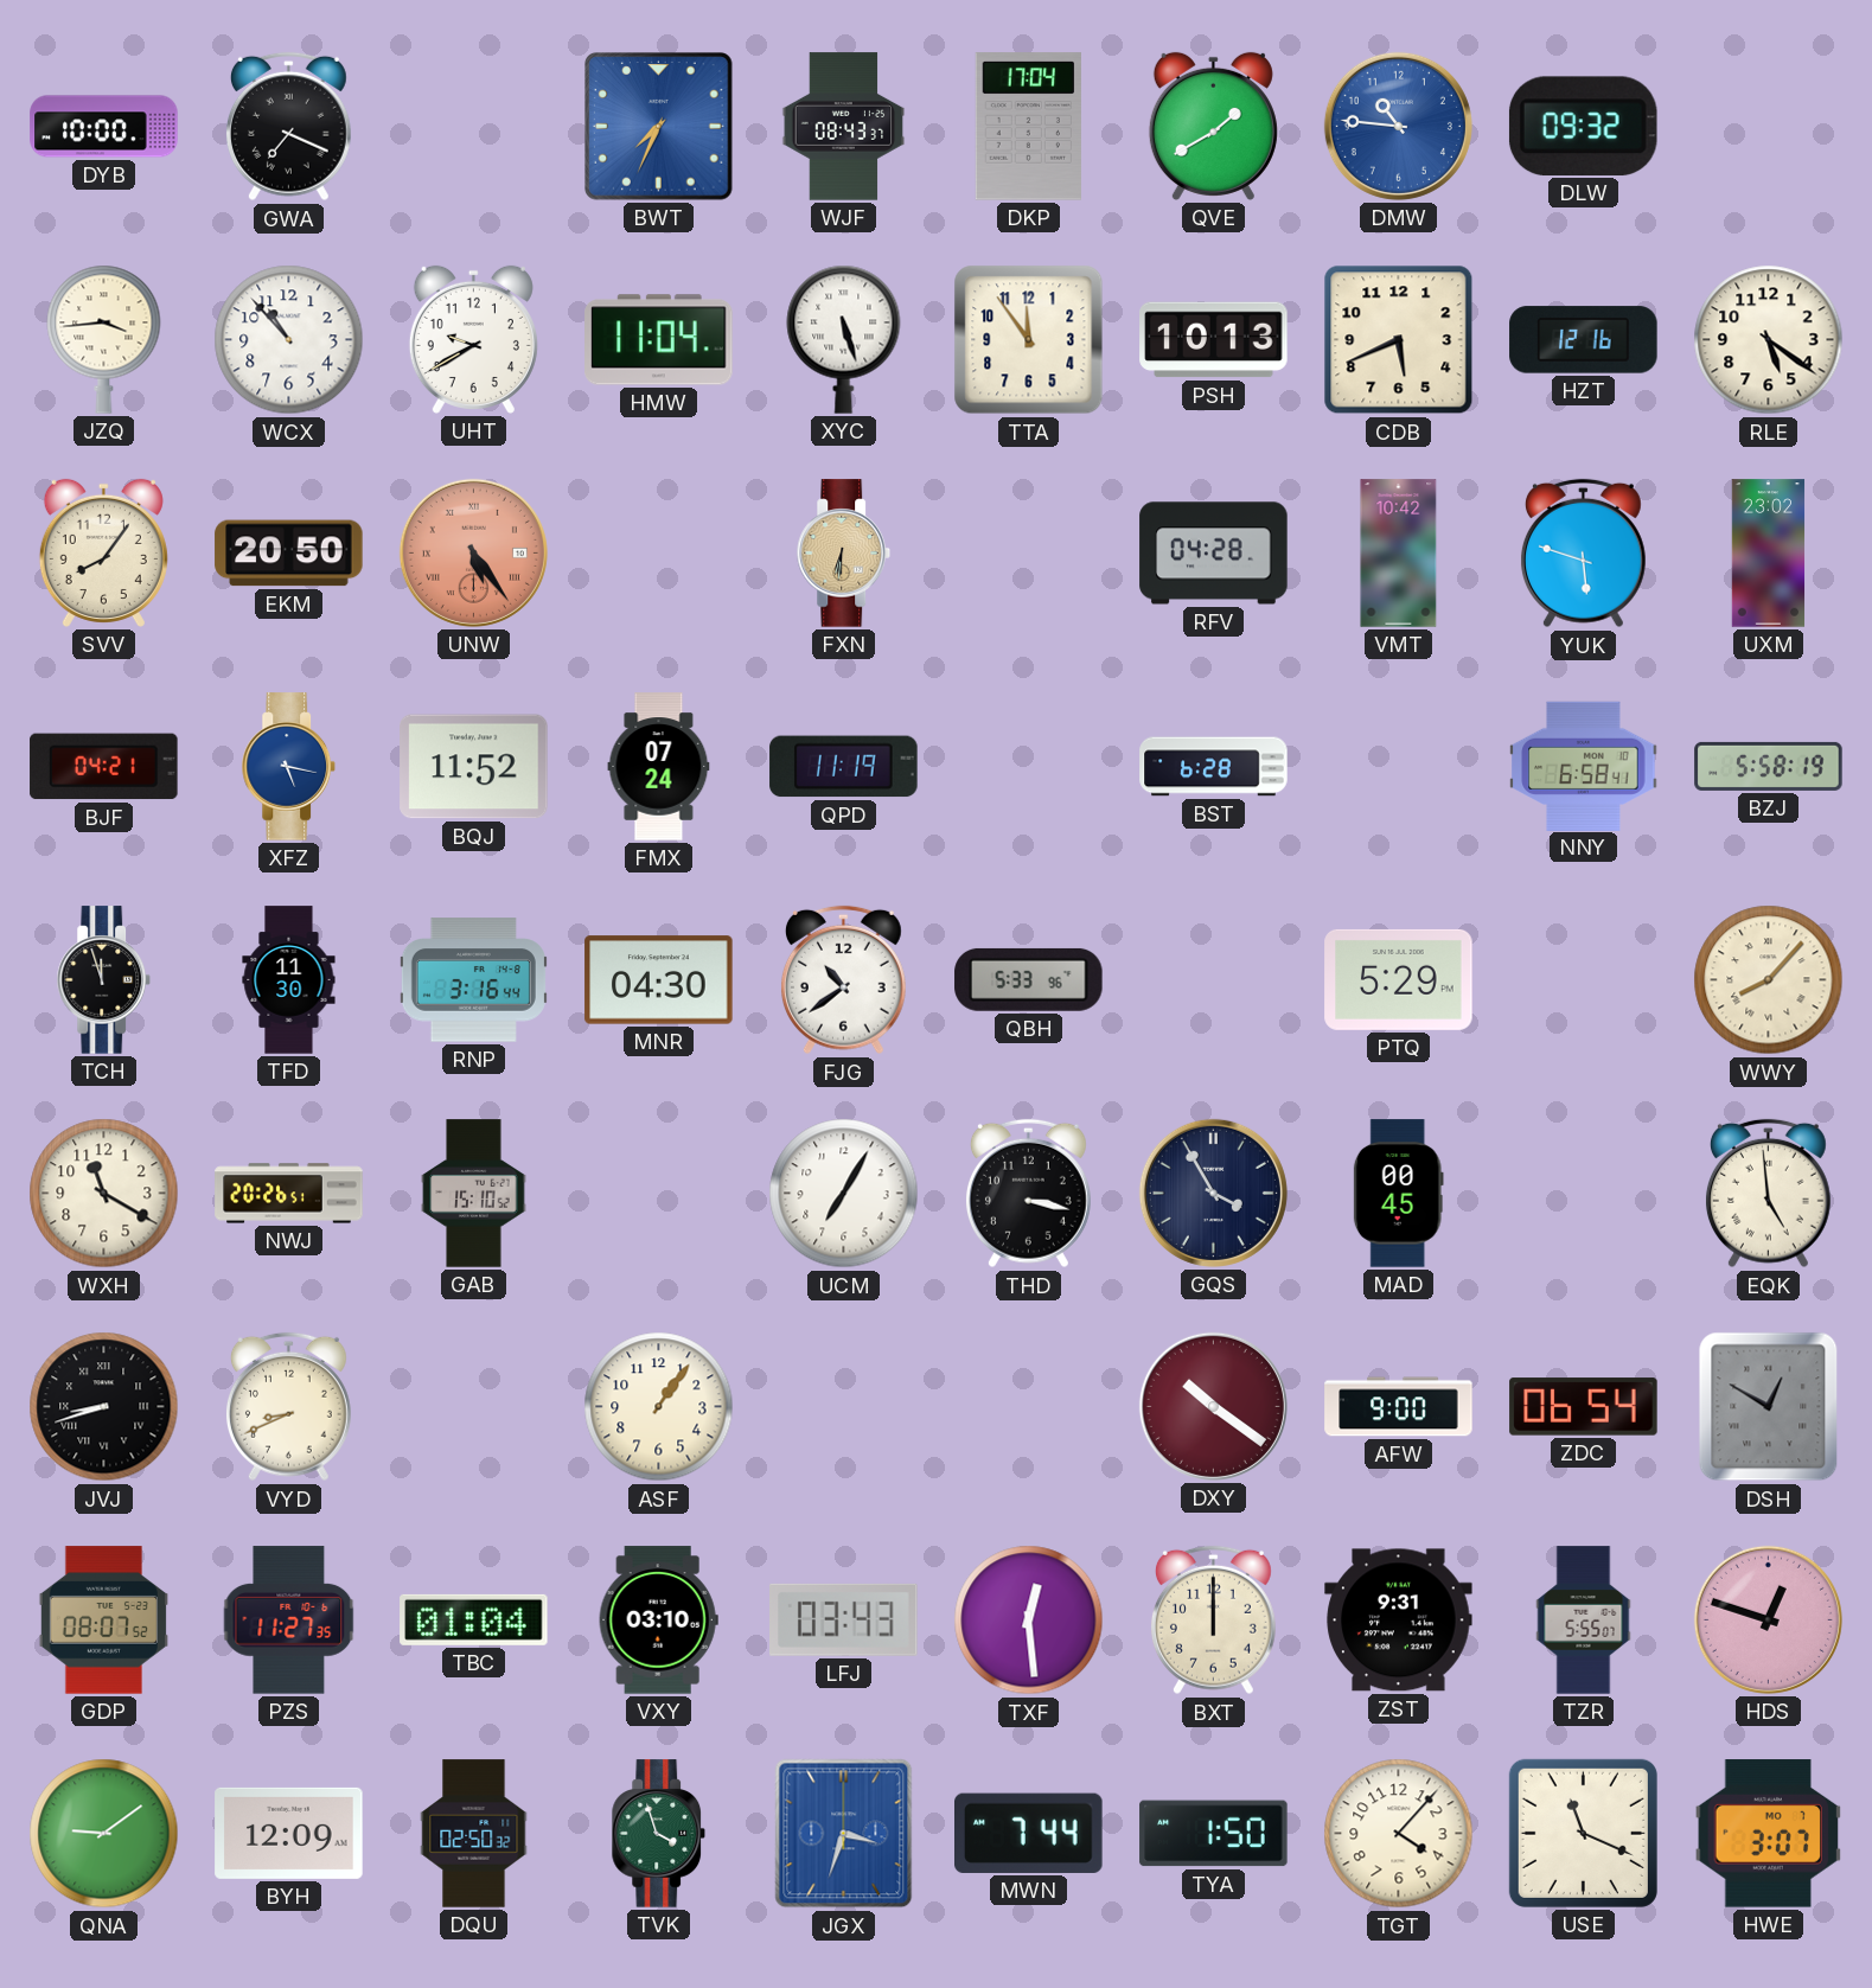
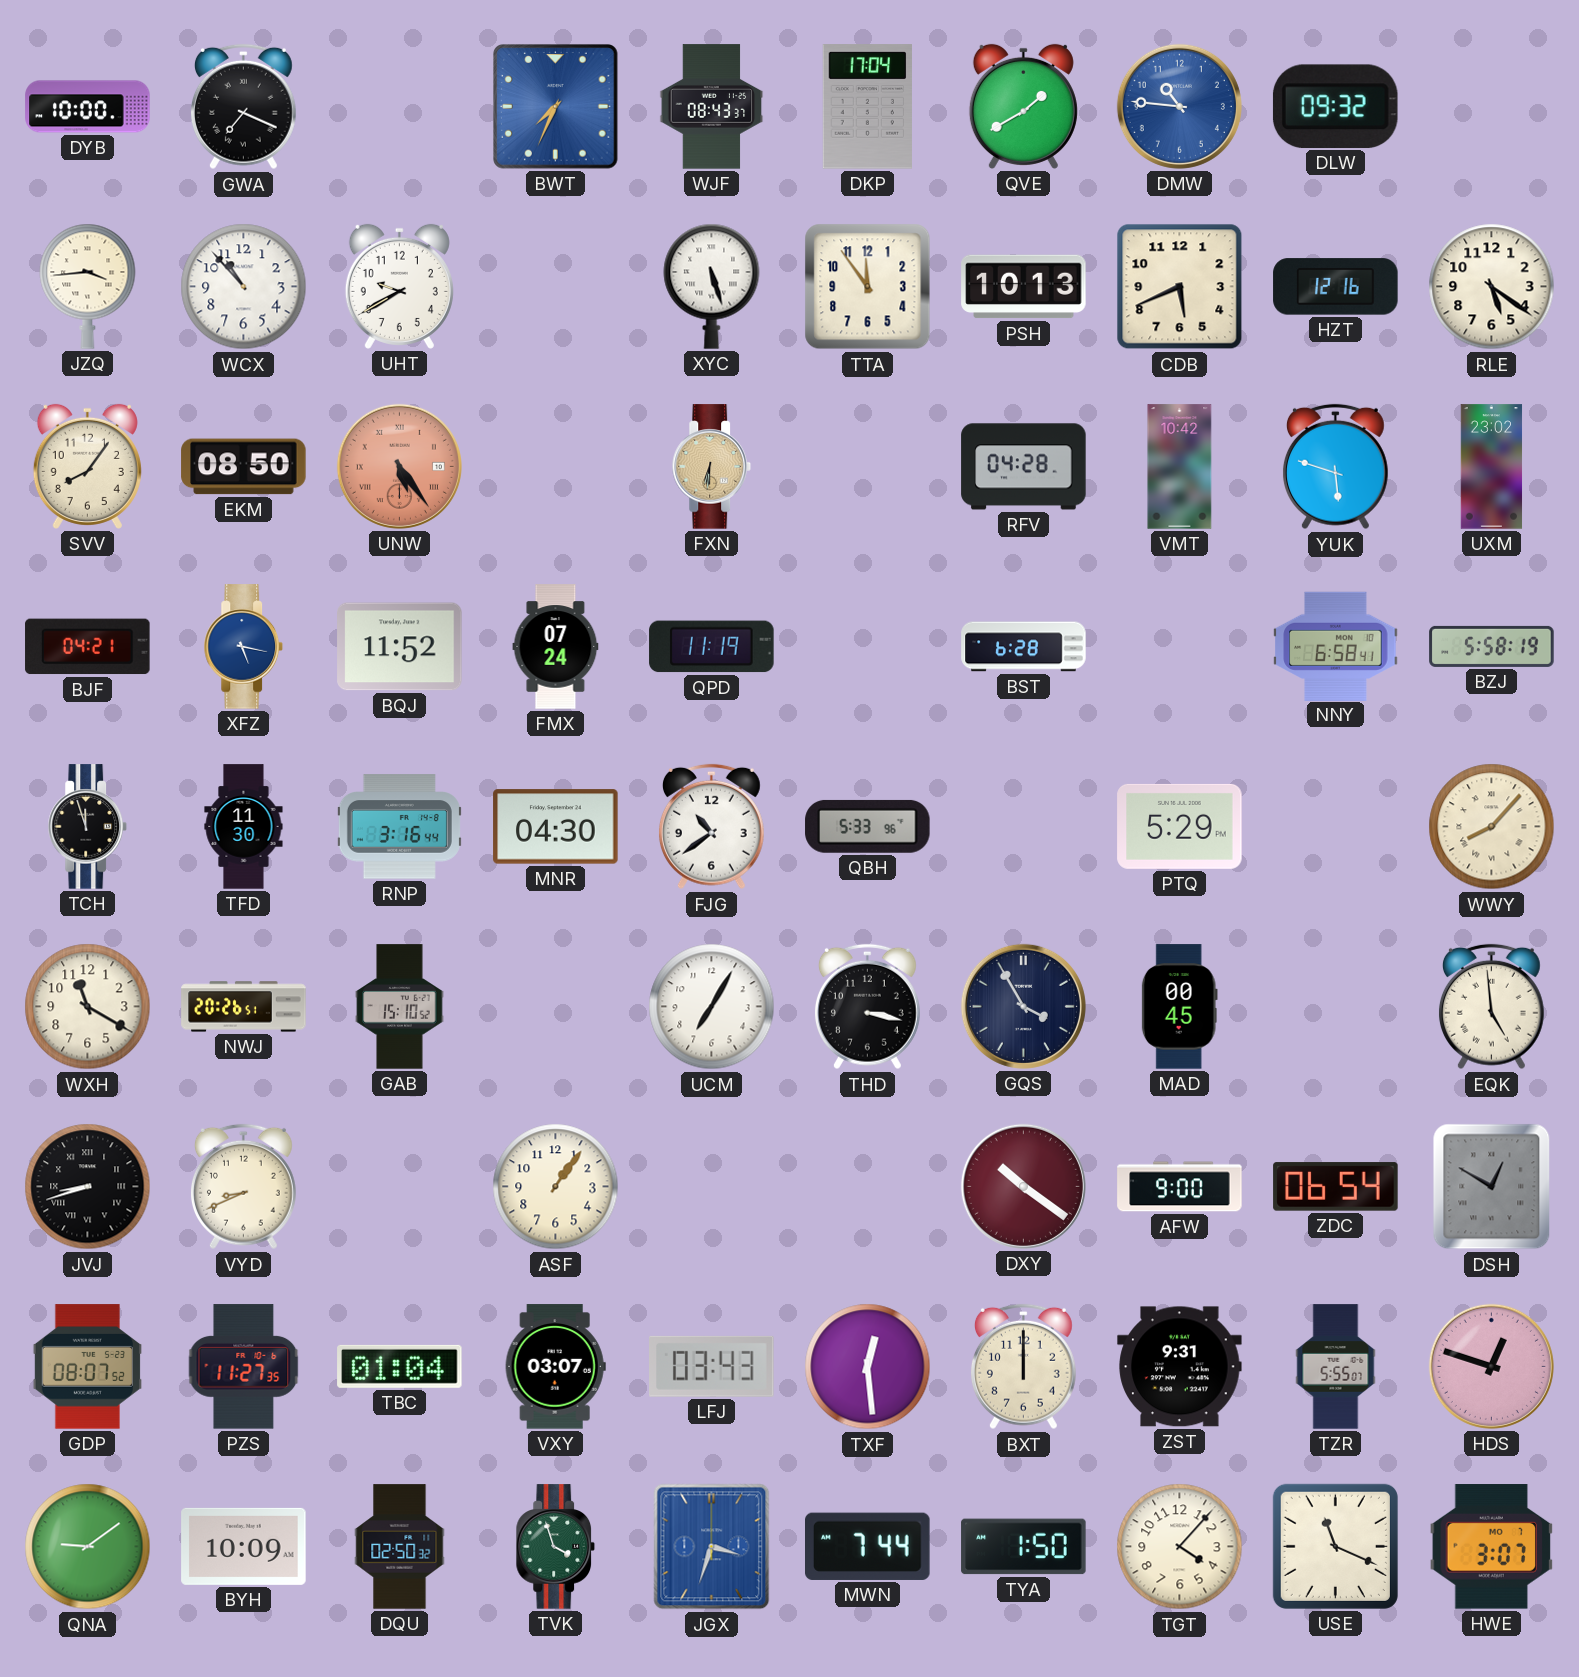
HMW: 11:04 -> none
EKM: 20:50 -> 08:50
VXY: 03:10 -> 03:07
BYH: 12:09 -> 10:09
